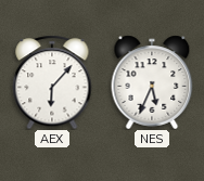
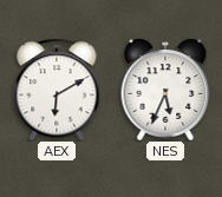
AEX: 6:07 -> 6:10
